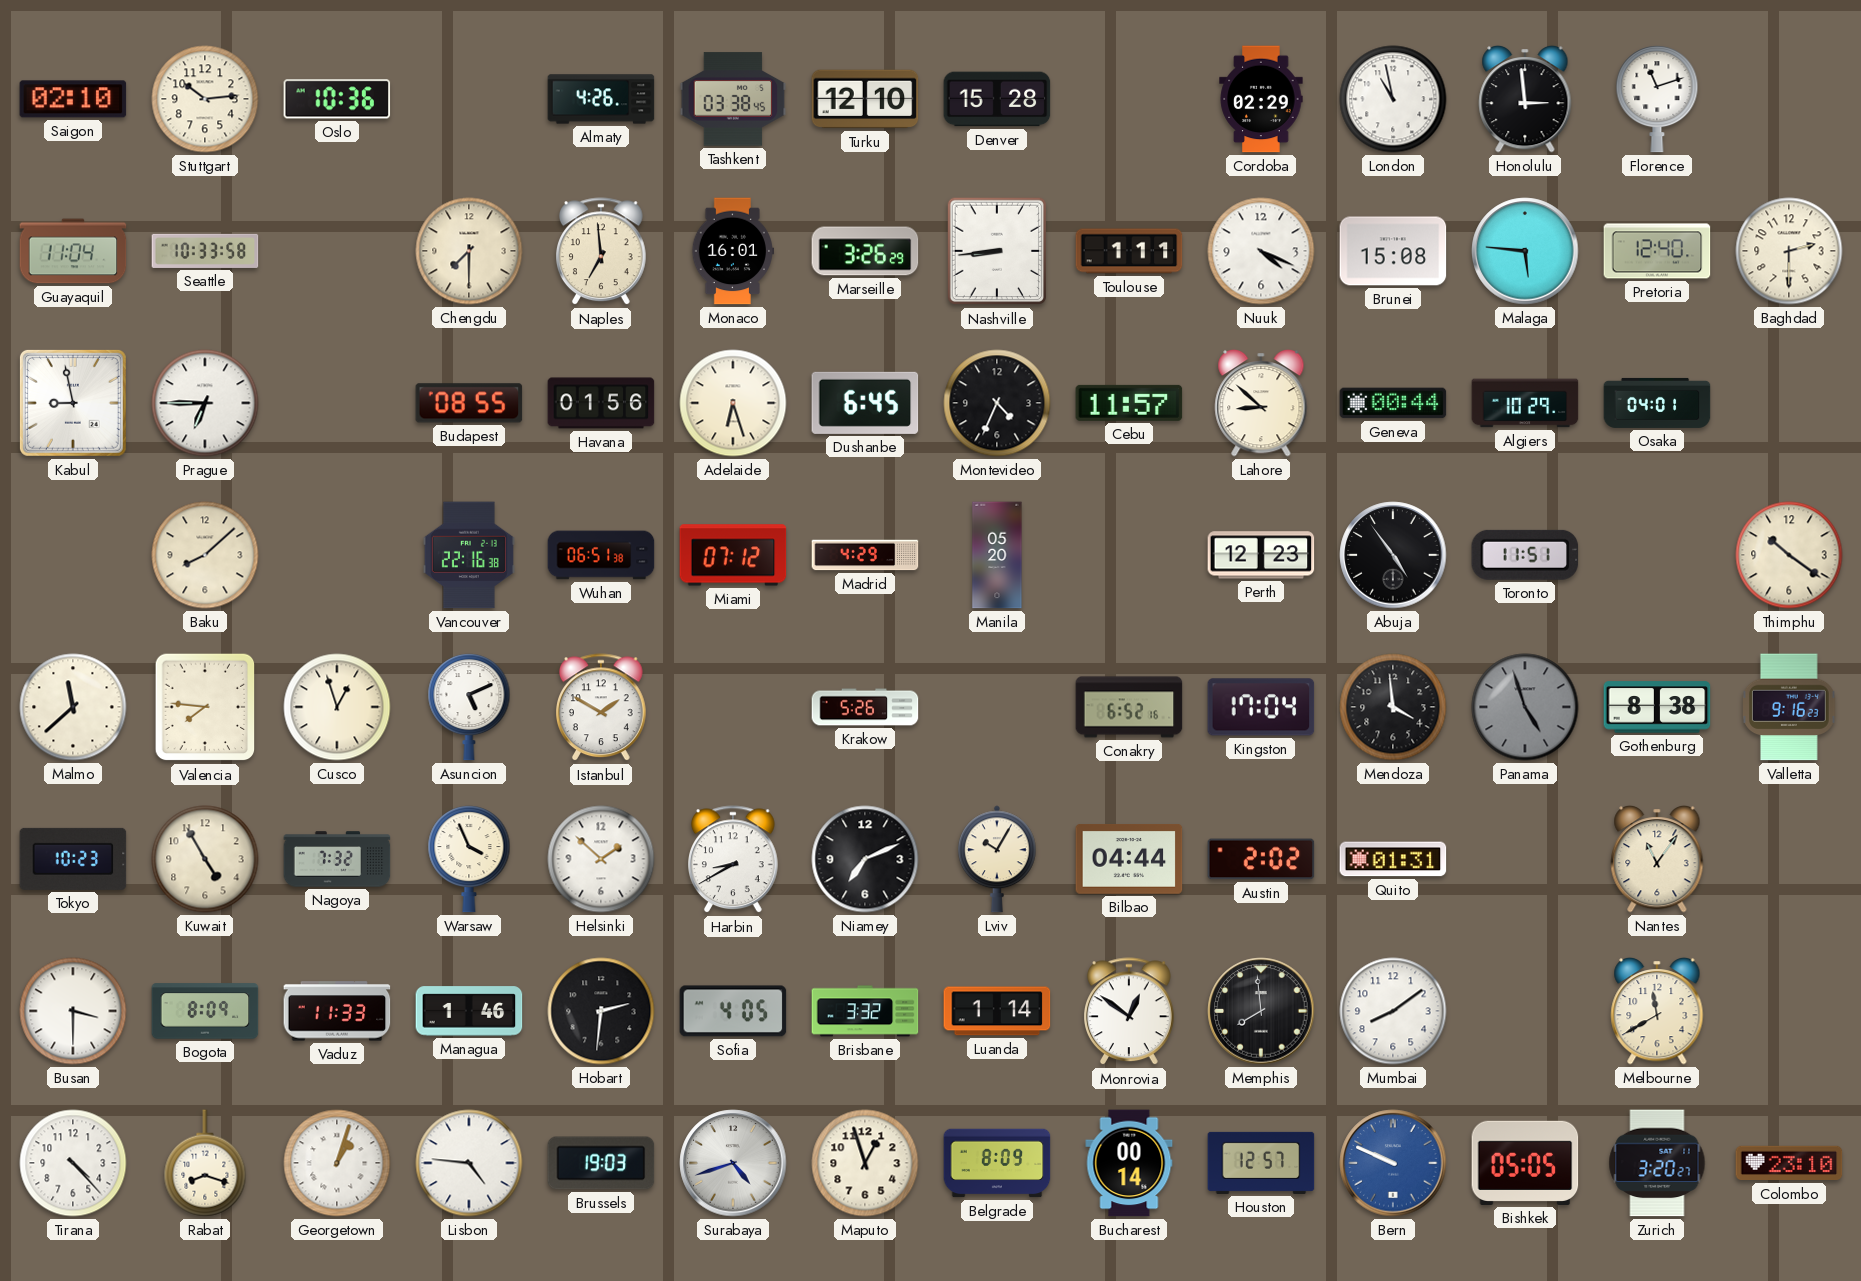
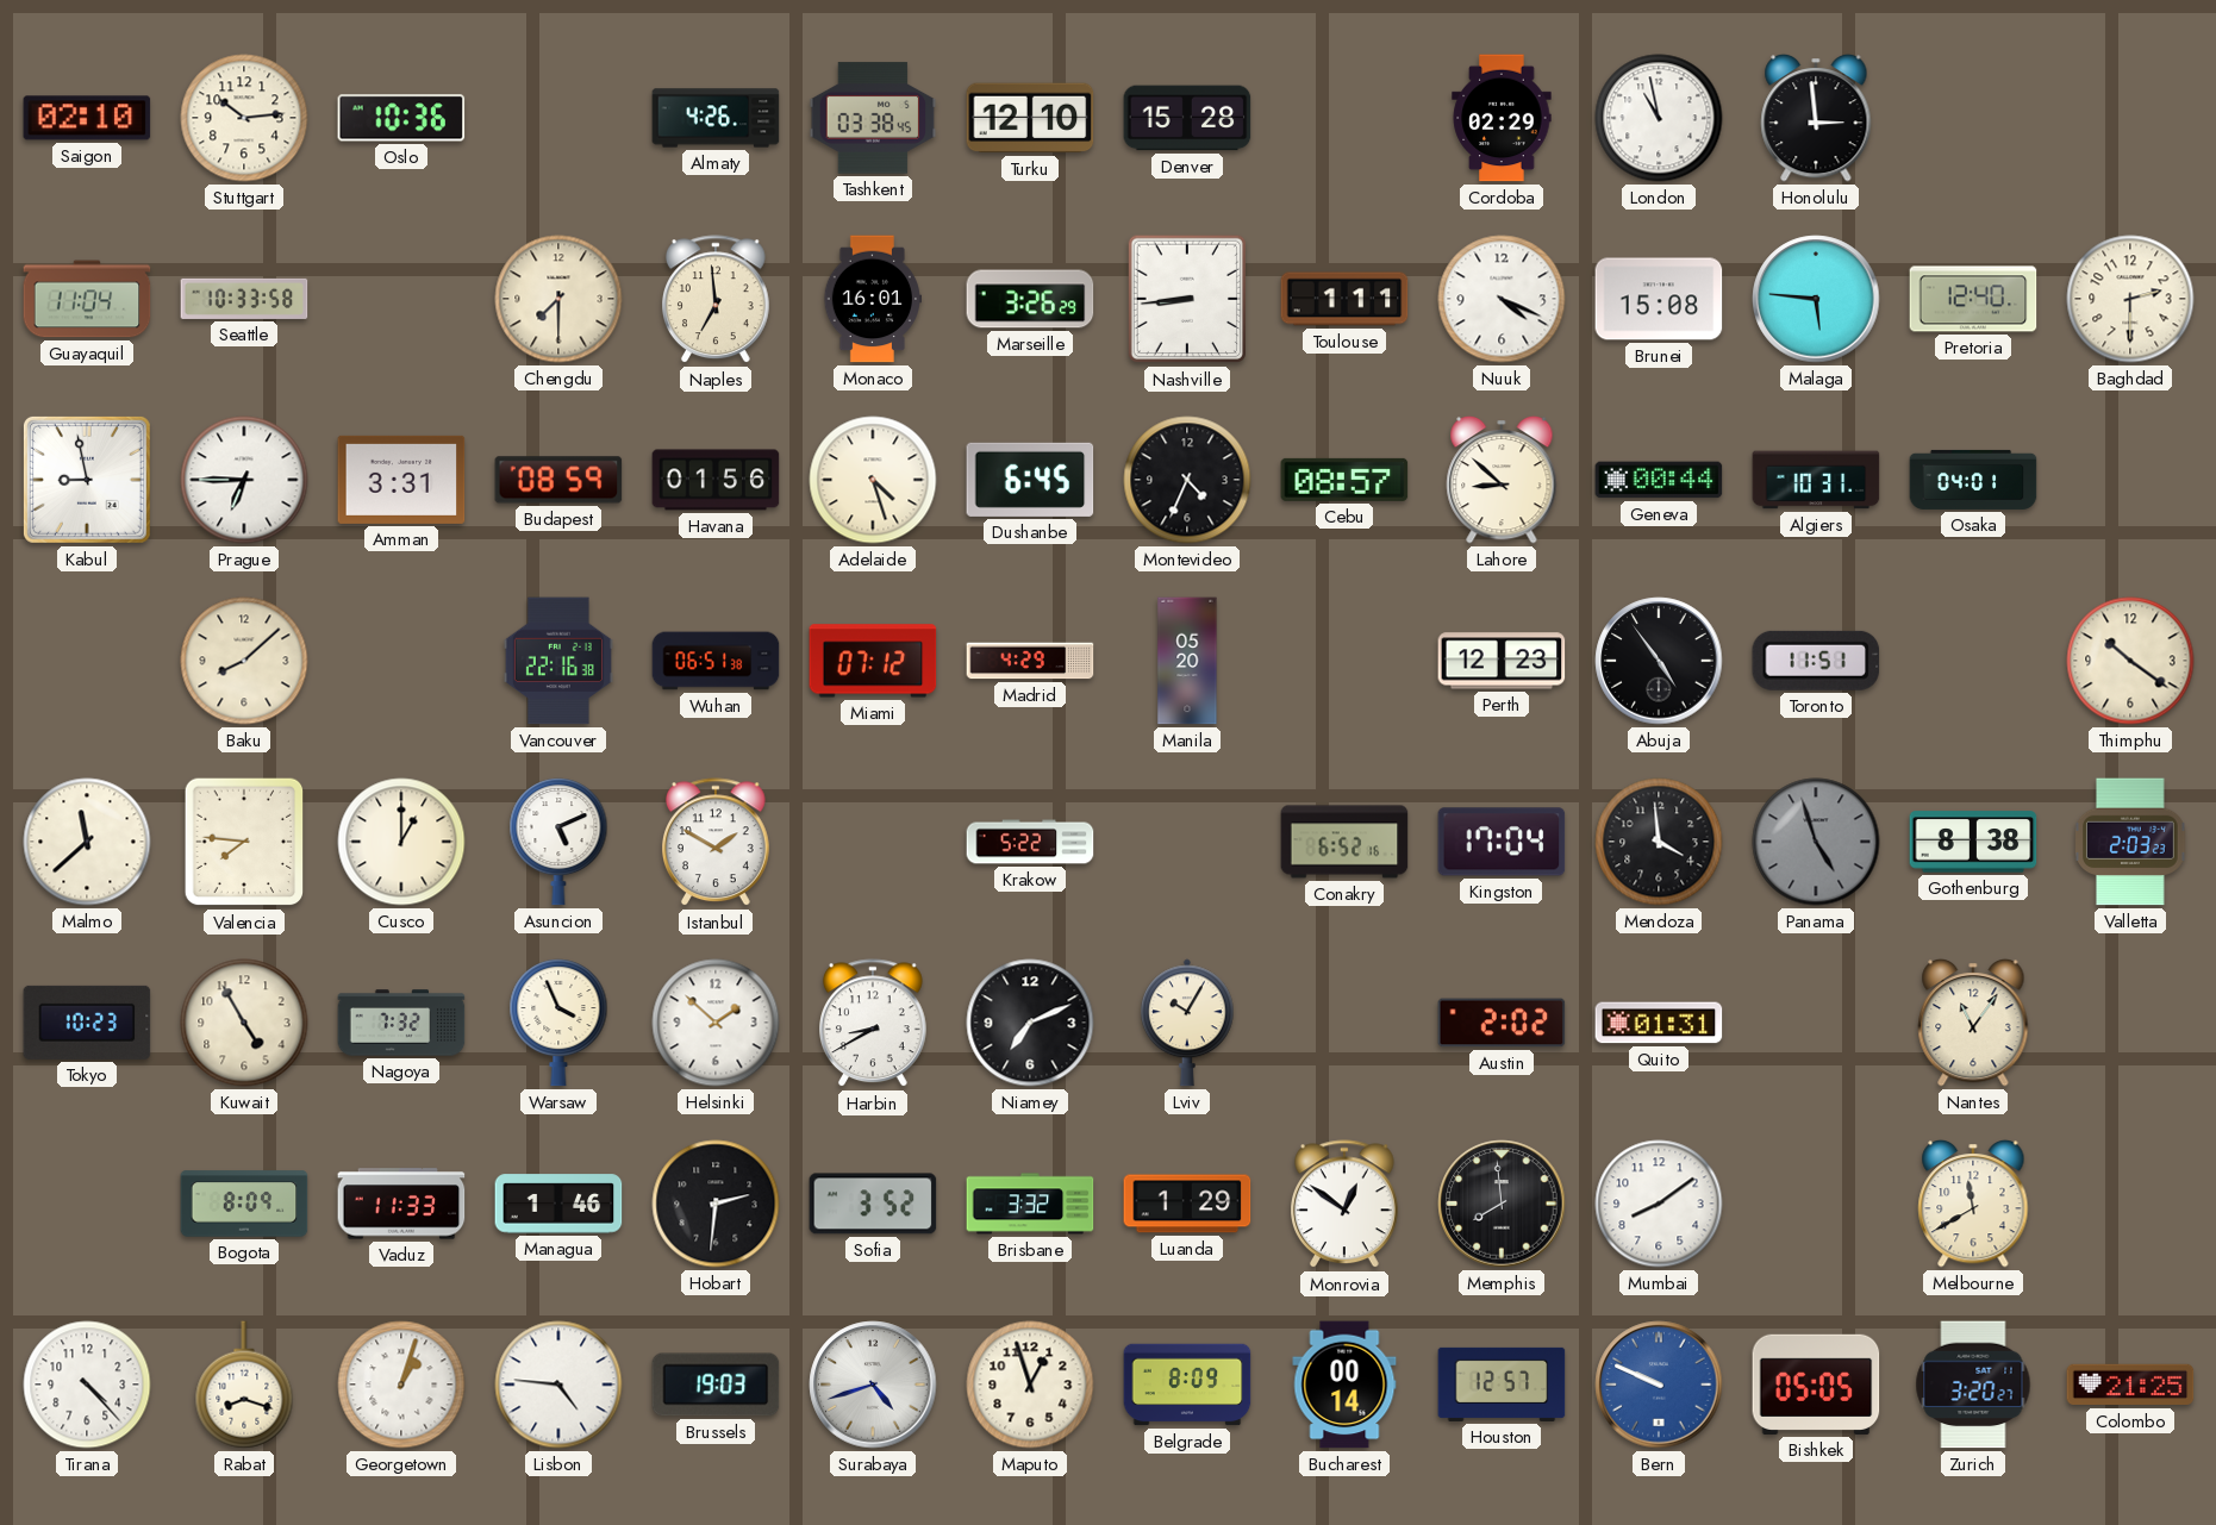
Florence: 11:12 -> none
Amman: none -> 3:31
Budapest: 08:55 -> 08:59
Adelaide: 6:27 -> 4:27
Cebu: 11:57 -> 08:57
Algiers: 10:29 -> 10:31
Cusco: 12:57 -> 1:00
Krakow: 5:26 -> 5:22
Valletta: 9:16 -> 2:03
Bilbao: 04:44 -> none
Busan: 3:30 -> none
Sofia: 4:05 -> 3:52
Luanda: 1:14 -> 1:29
Colombo: 23:10 -> 21:25
